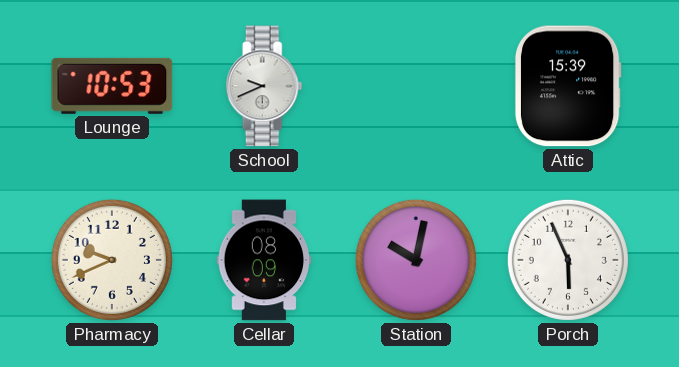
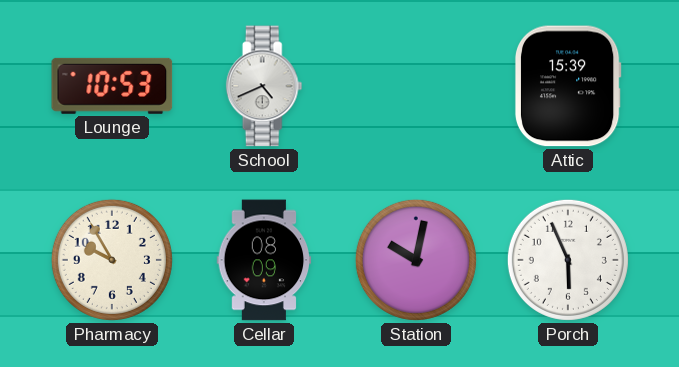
School: 9:41 -> 4:41
Pharmacy: 9:41 -> 9:55
